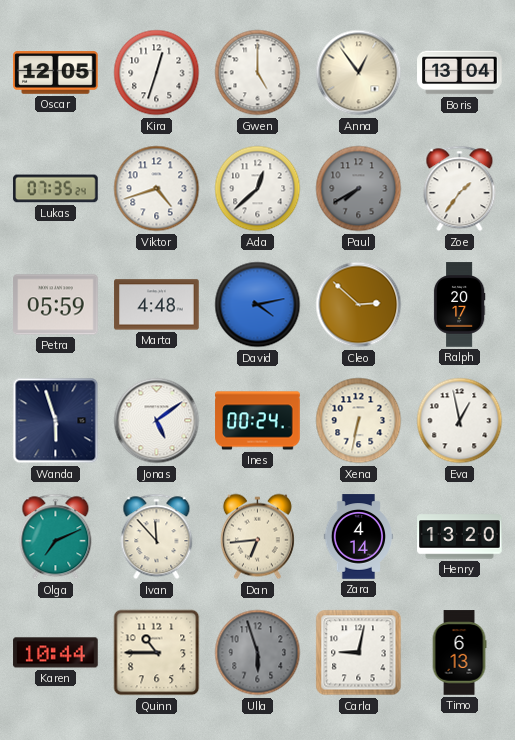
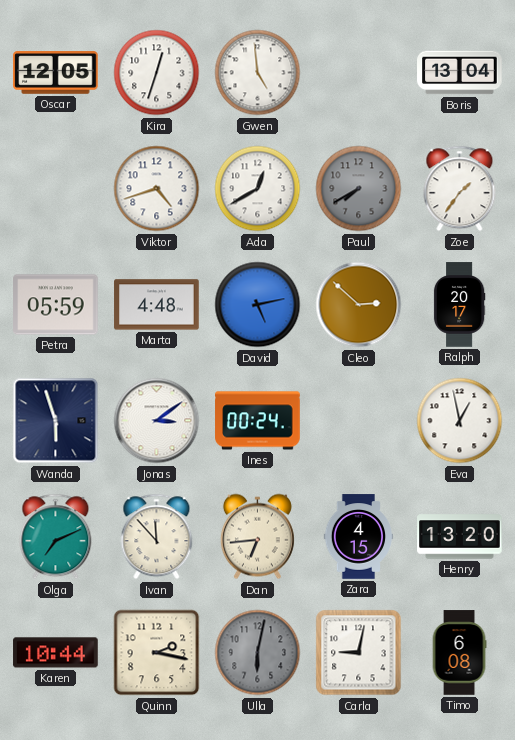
Gwen: 5:00 -> 4:59
Anna: 12:54 -> none
Lukas: 07:35 -> none
Ada: 12:38 -> 12:40
David: 4:13 -> 5:13
Jonas: 5:09 -> 3:09
Xena: 6:32 -> none
Zara: 4:14 -> 4:15
Quinn: 10:45 -> 2:17
Ulla: 5:57 -> 6:02
Timo: 6:13 -> 6:08
